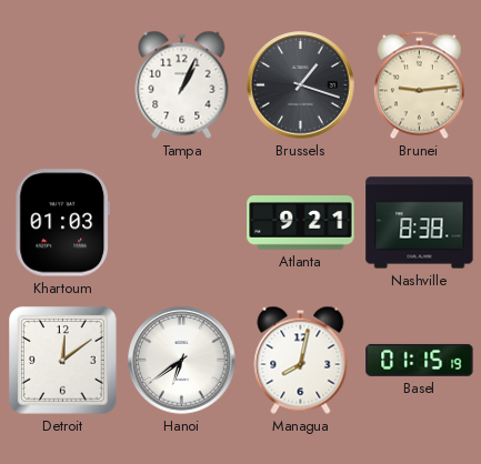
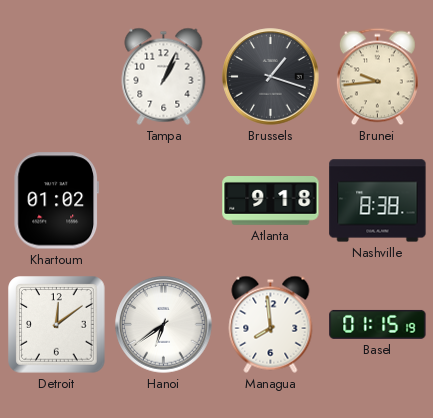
Brunei: 9:14 -> 9:44
Khartoum: 01:03 -> 01:02
Atlanta: 9:21 -> 9:18
Managua: 8:02 -> 7:59
